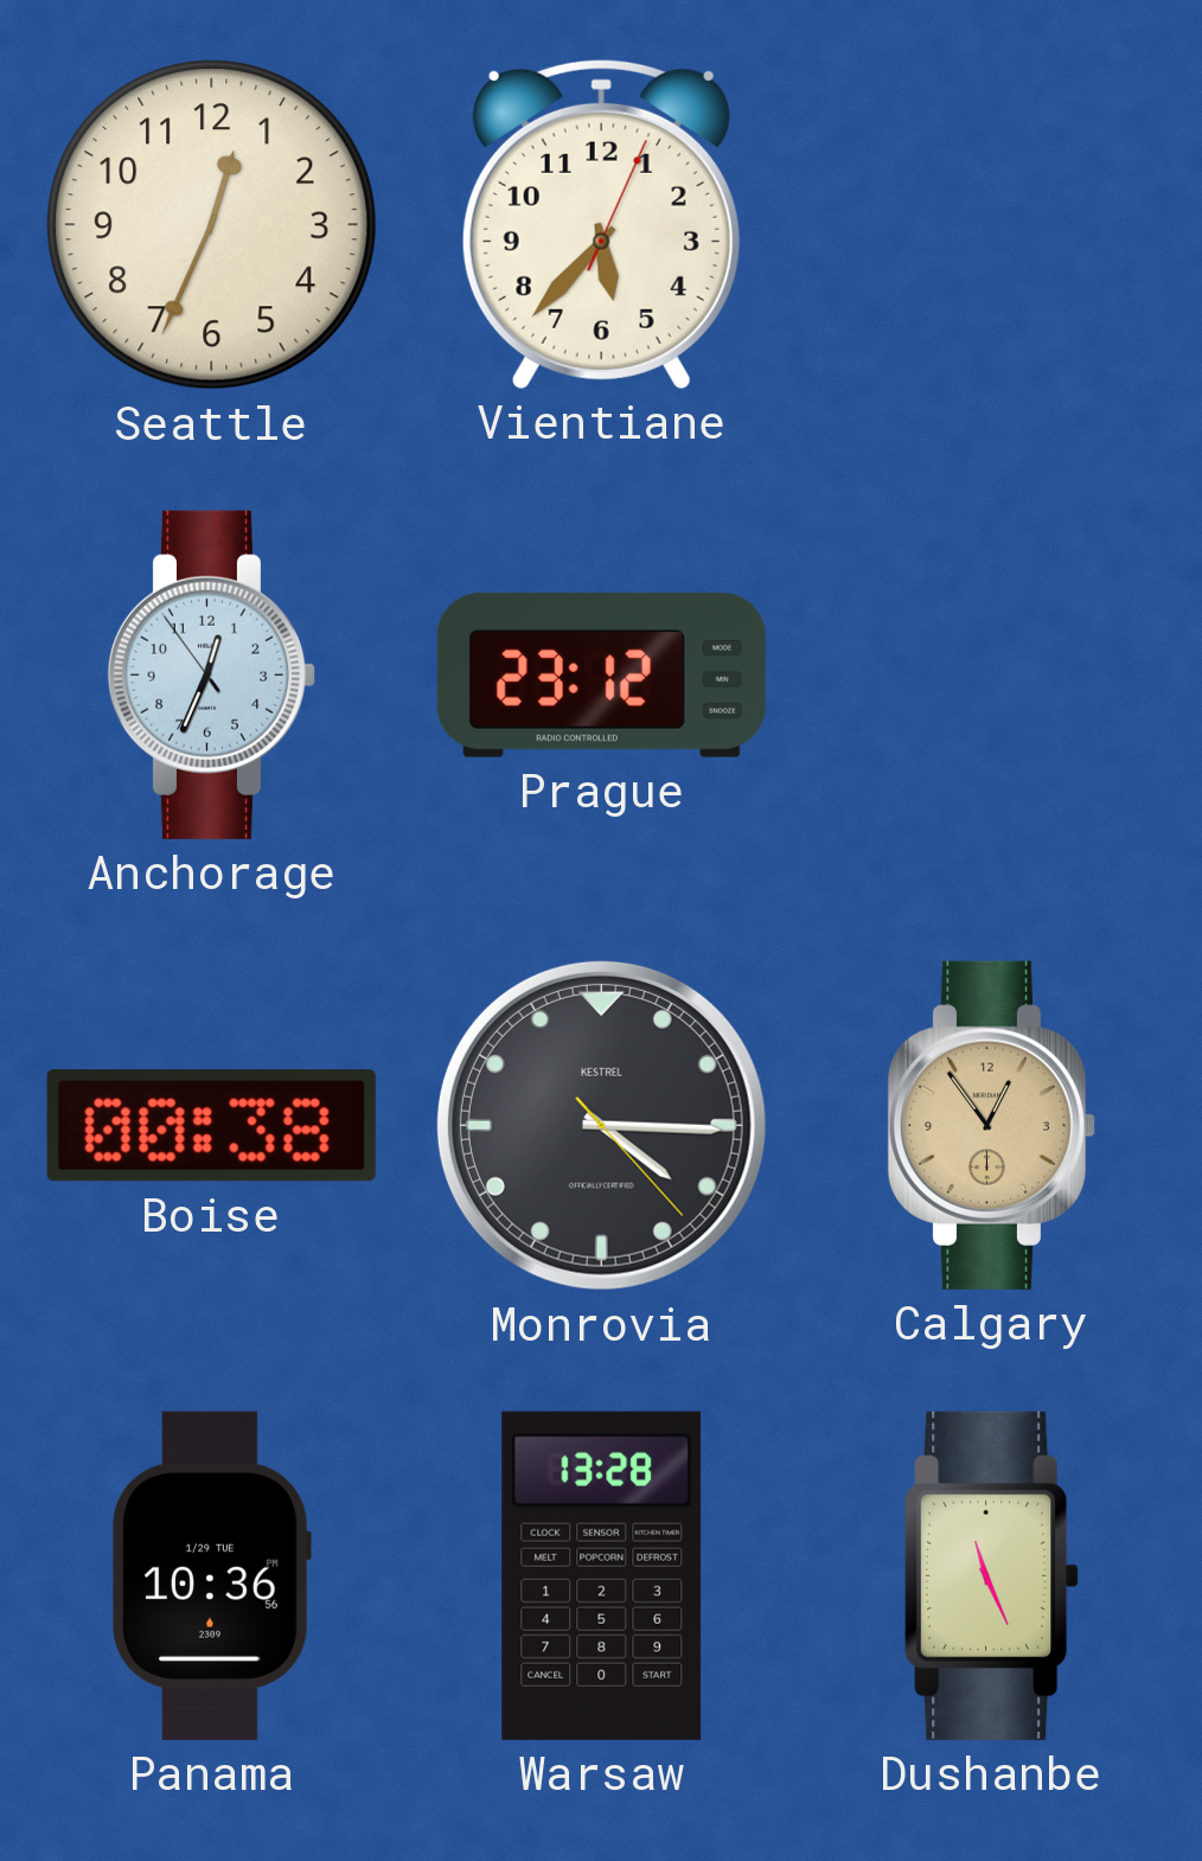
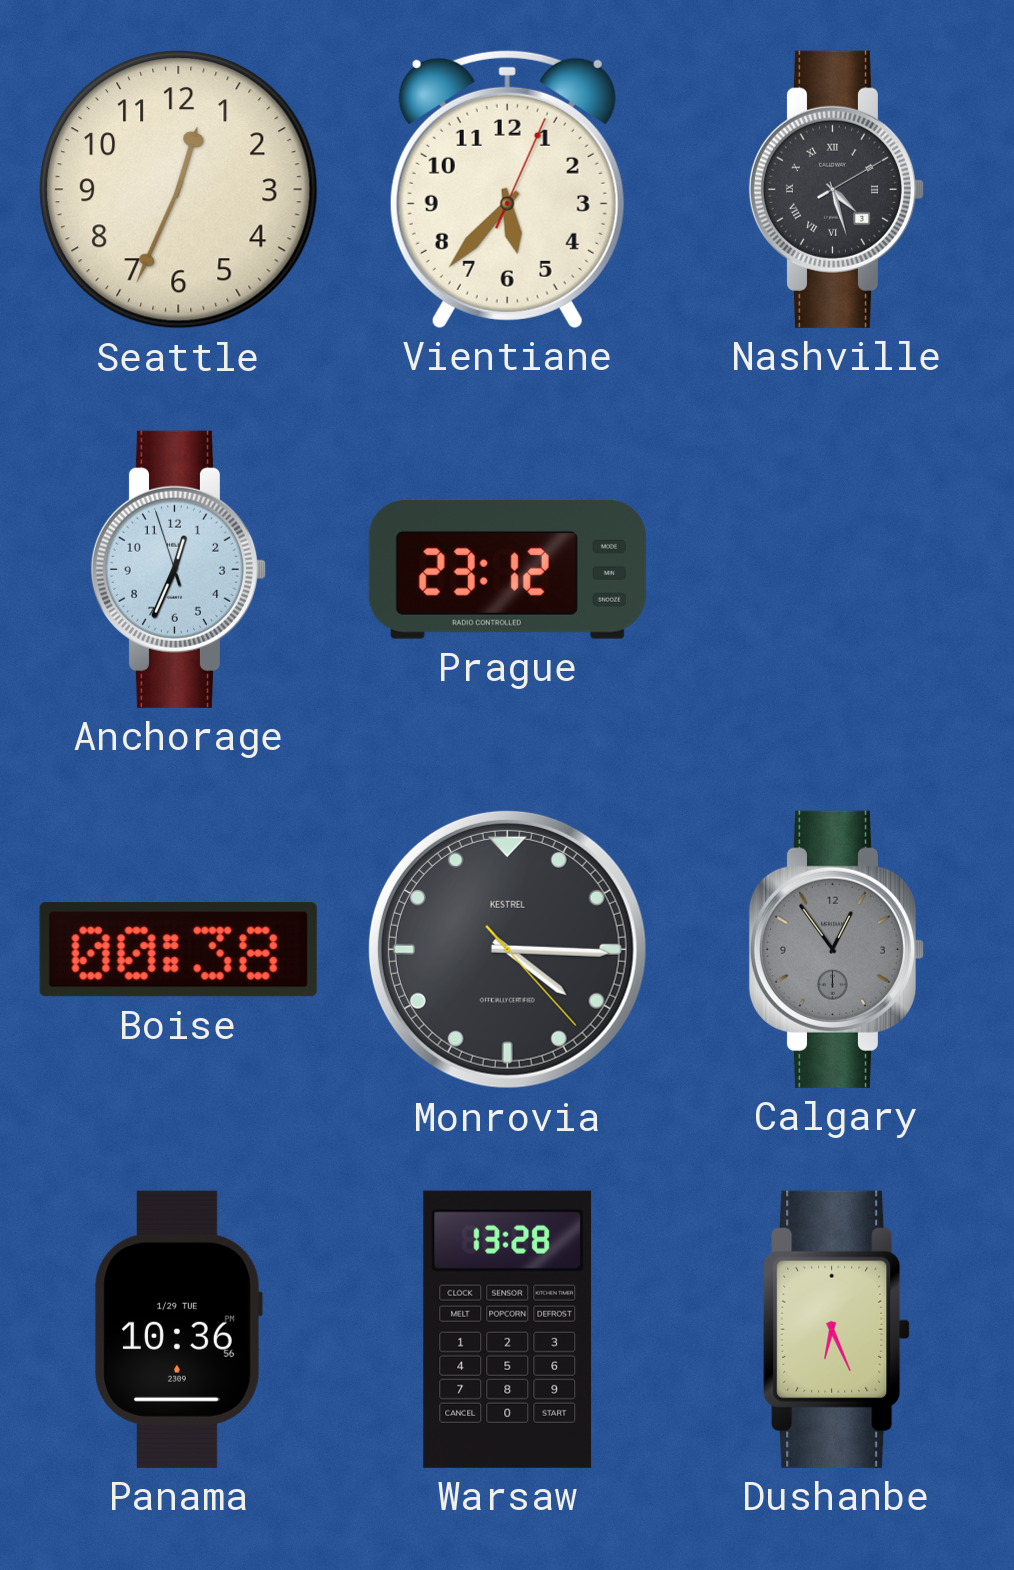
Nashville: none -> 4:27
Anchorage: 12:33:54 -> 12:33:57
Calgary dial: champagne -> grey
Dushanbe: 11:26 -> 6:26
